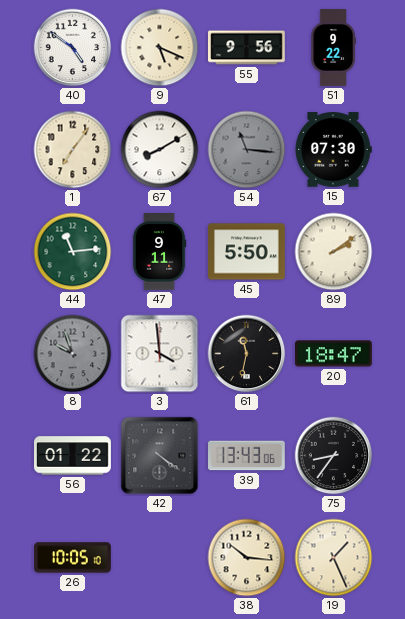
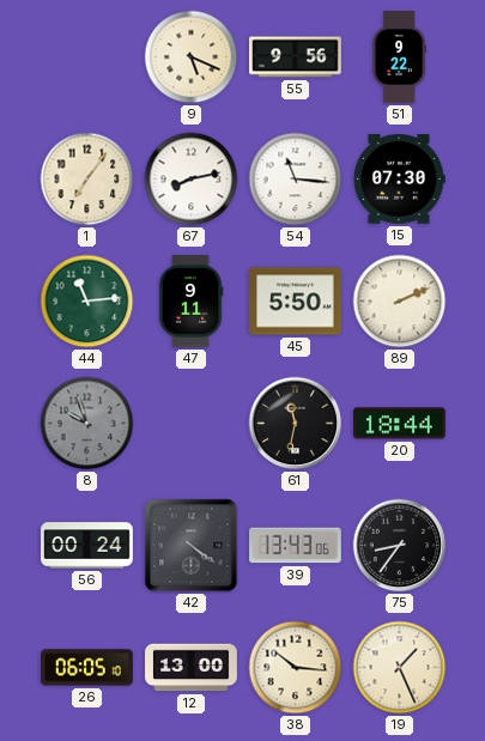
40: 4:51 -> none
67: 8:10 -> 8:13
54 dial: grey -> white
89: 2:09 -> 2:11
3: 3:59 -> none
20: 18:47 -> 18:44
56: 01:22 -> 00:24
26: 10:05 -> 06:05
12: none -> 13:00
